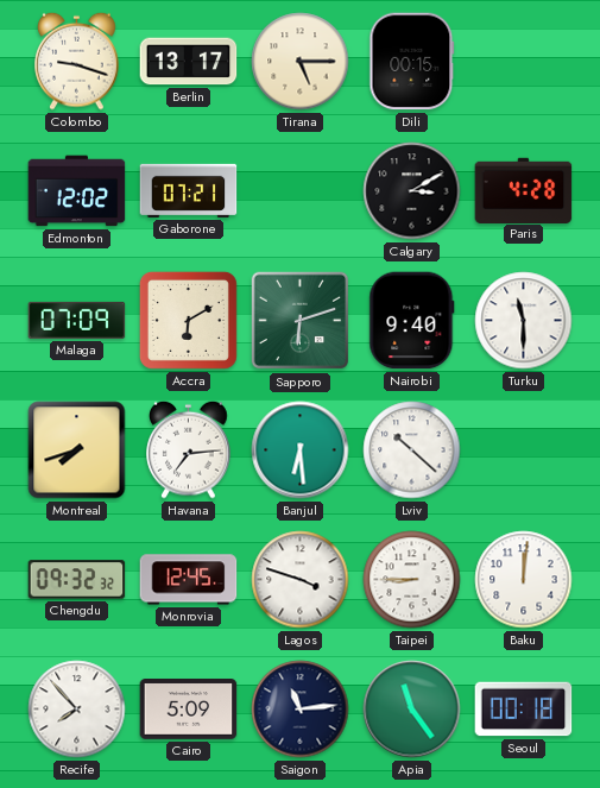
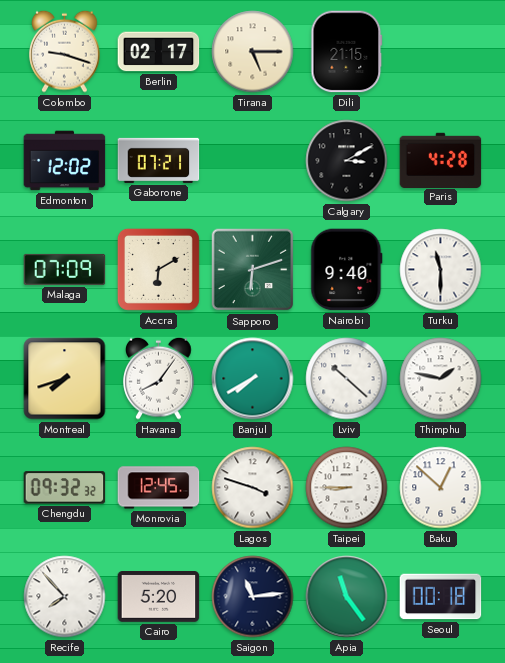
Berlin: 13:17 -> 02:17
Dili: 00:15 -> 21:15
Havana: 7:14 -> 8:06
Banjul: 6:29 -> 7:40
Thimphu: none -> 1:47
Baku: 12:01 -> 12:52
Cairo: 5:09 -> 5:20
